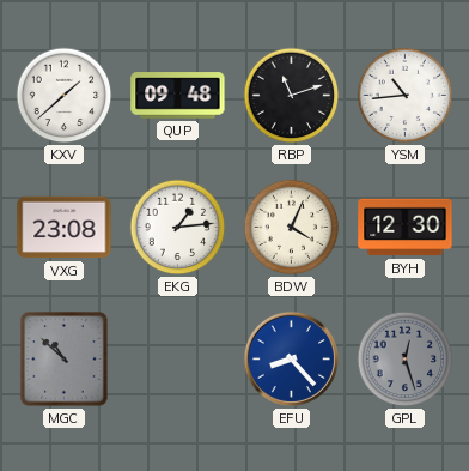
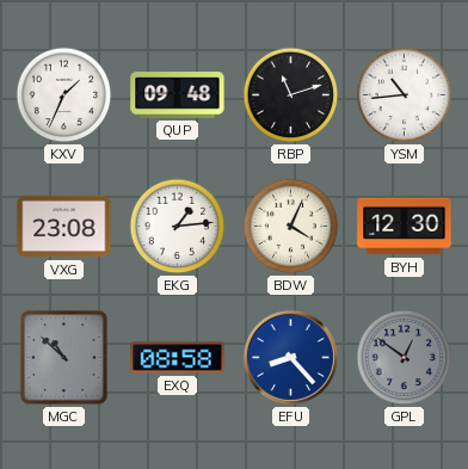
KXV: 1:38 -> 1:34
EXQ: none -> 08:58
GPL: 12:27 -> 12:51
